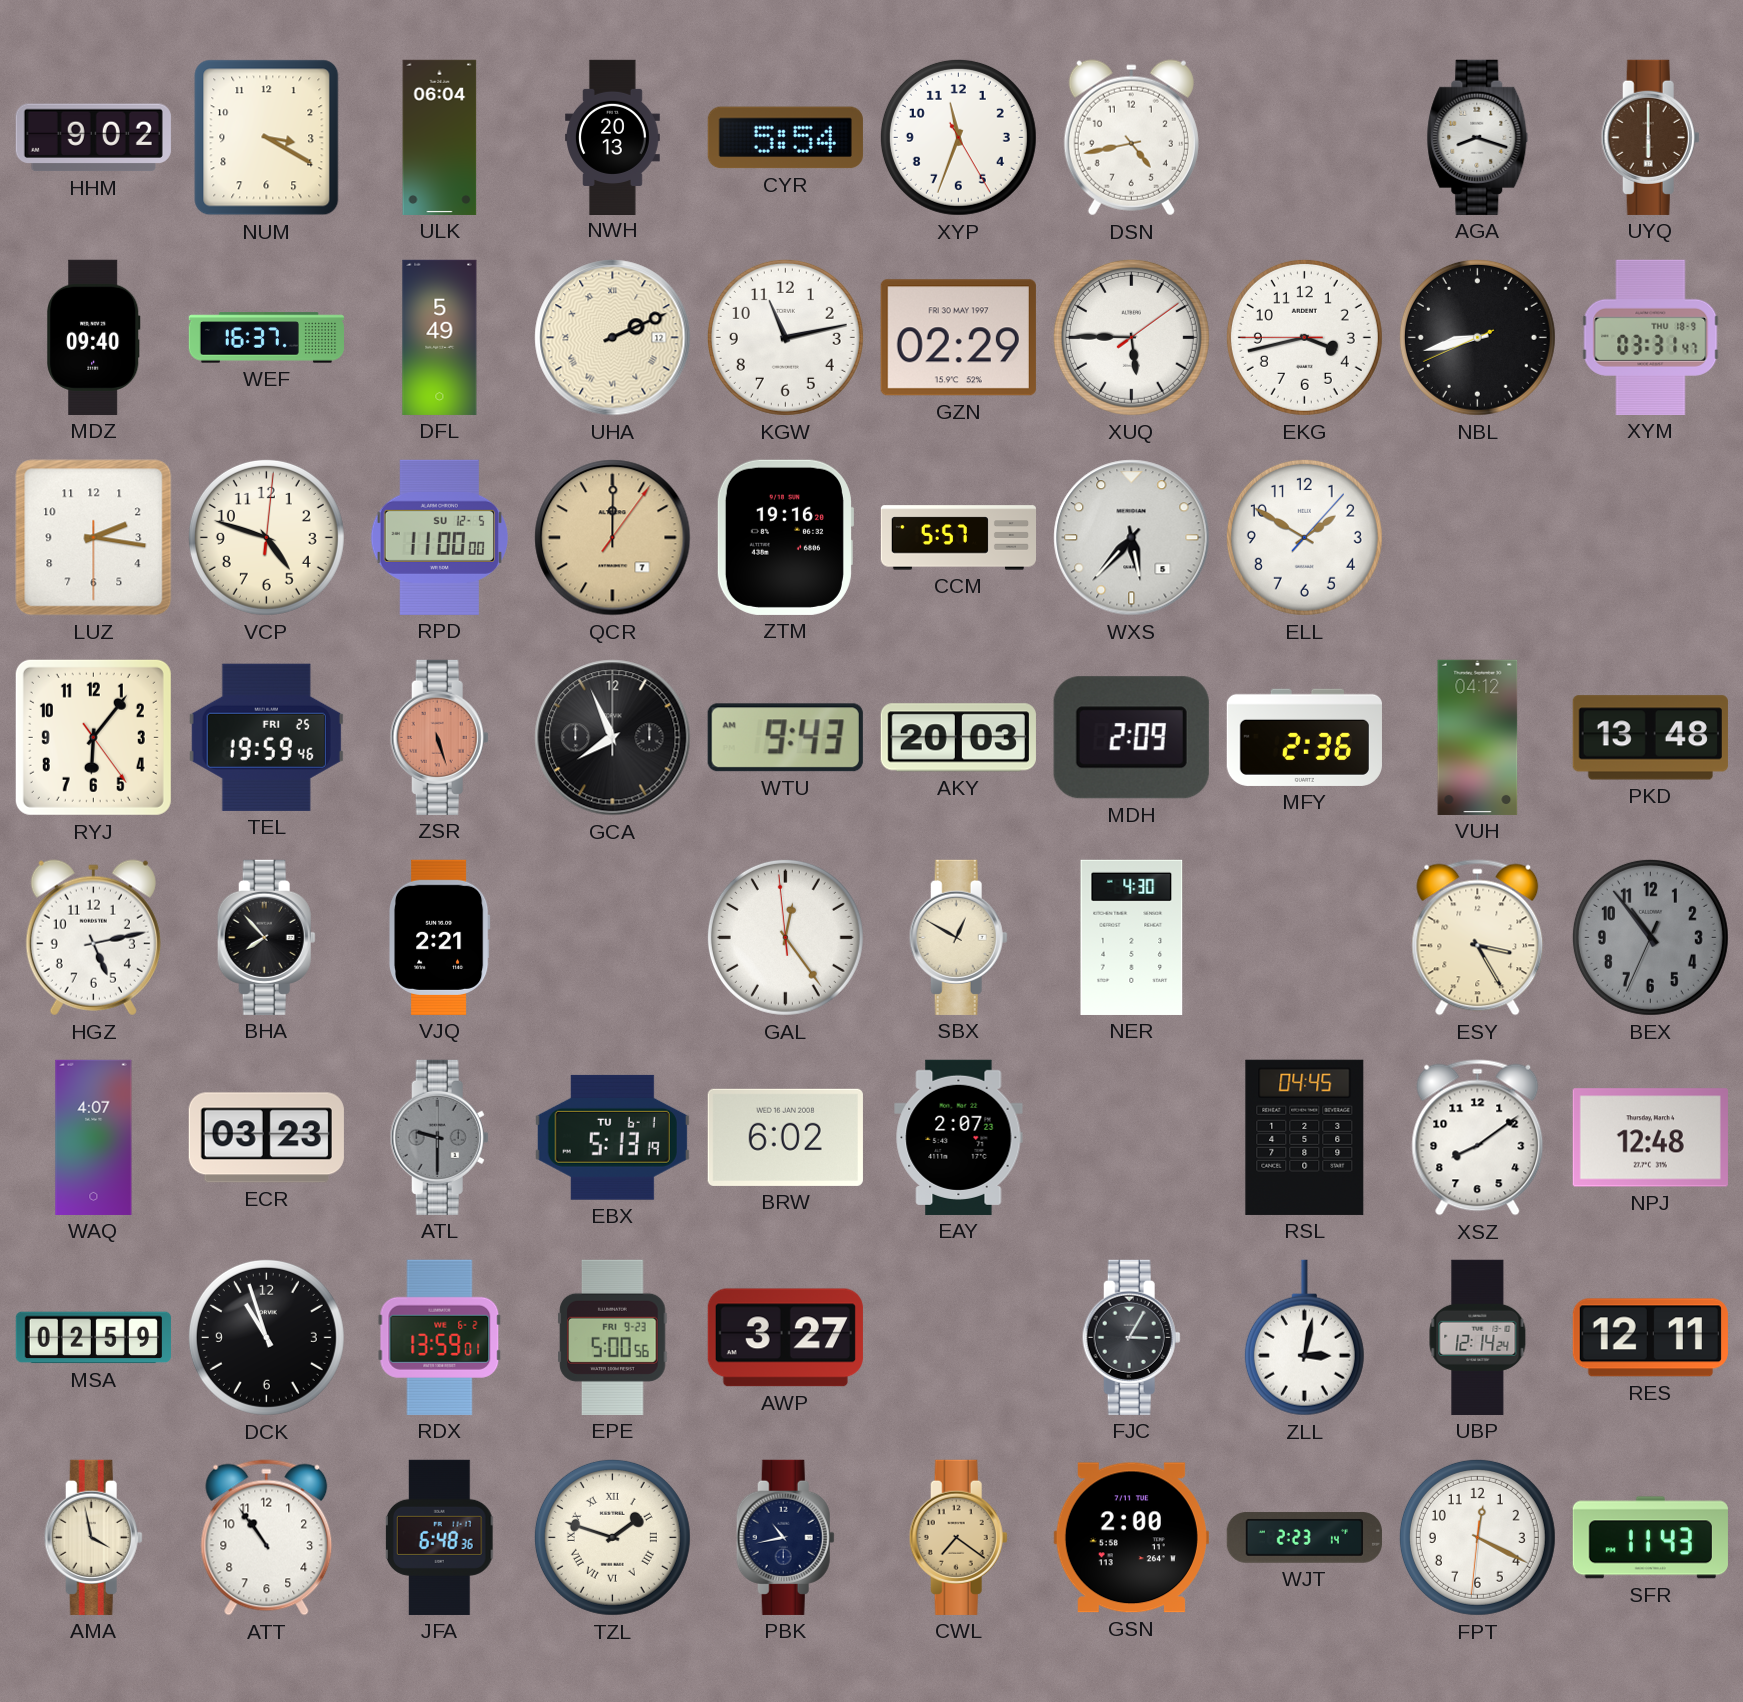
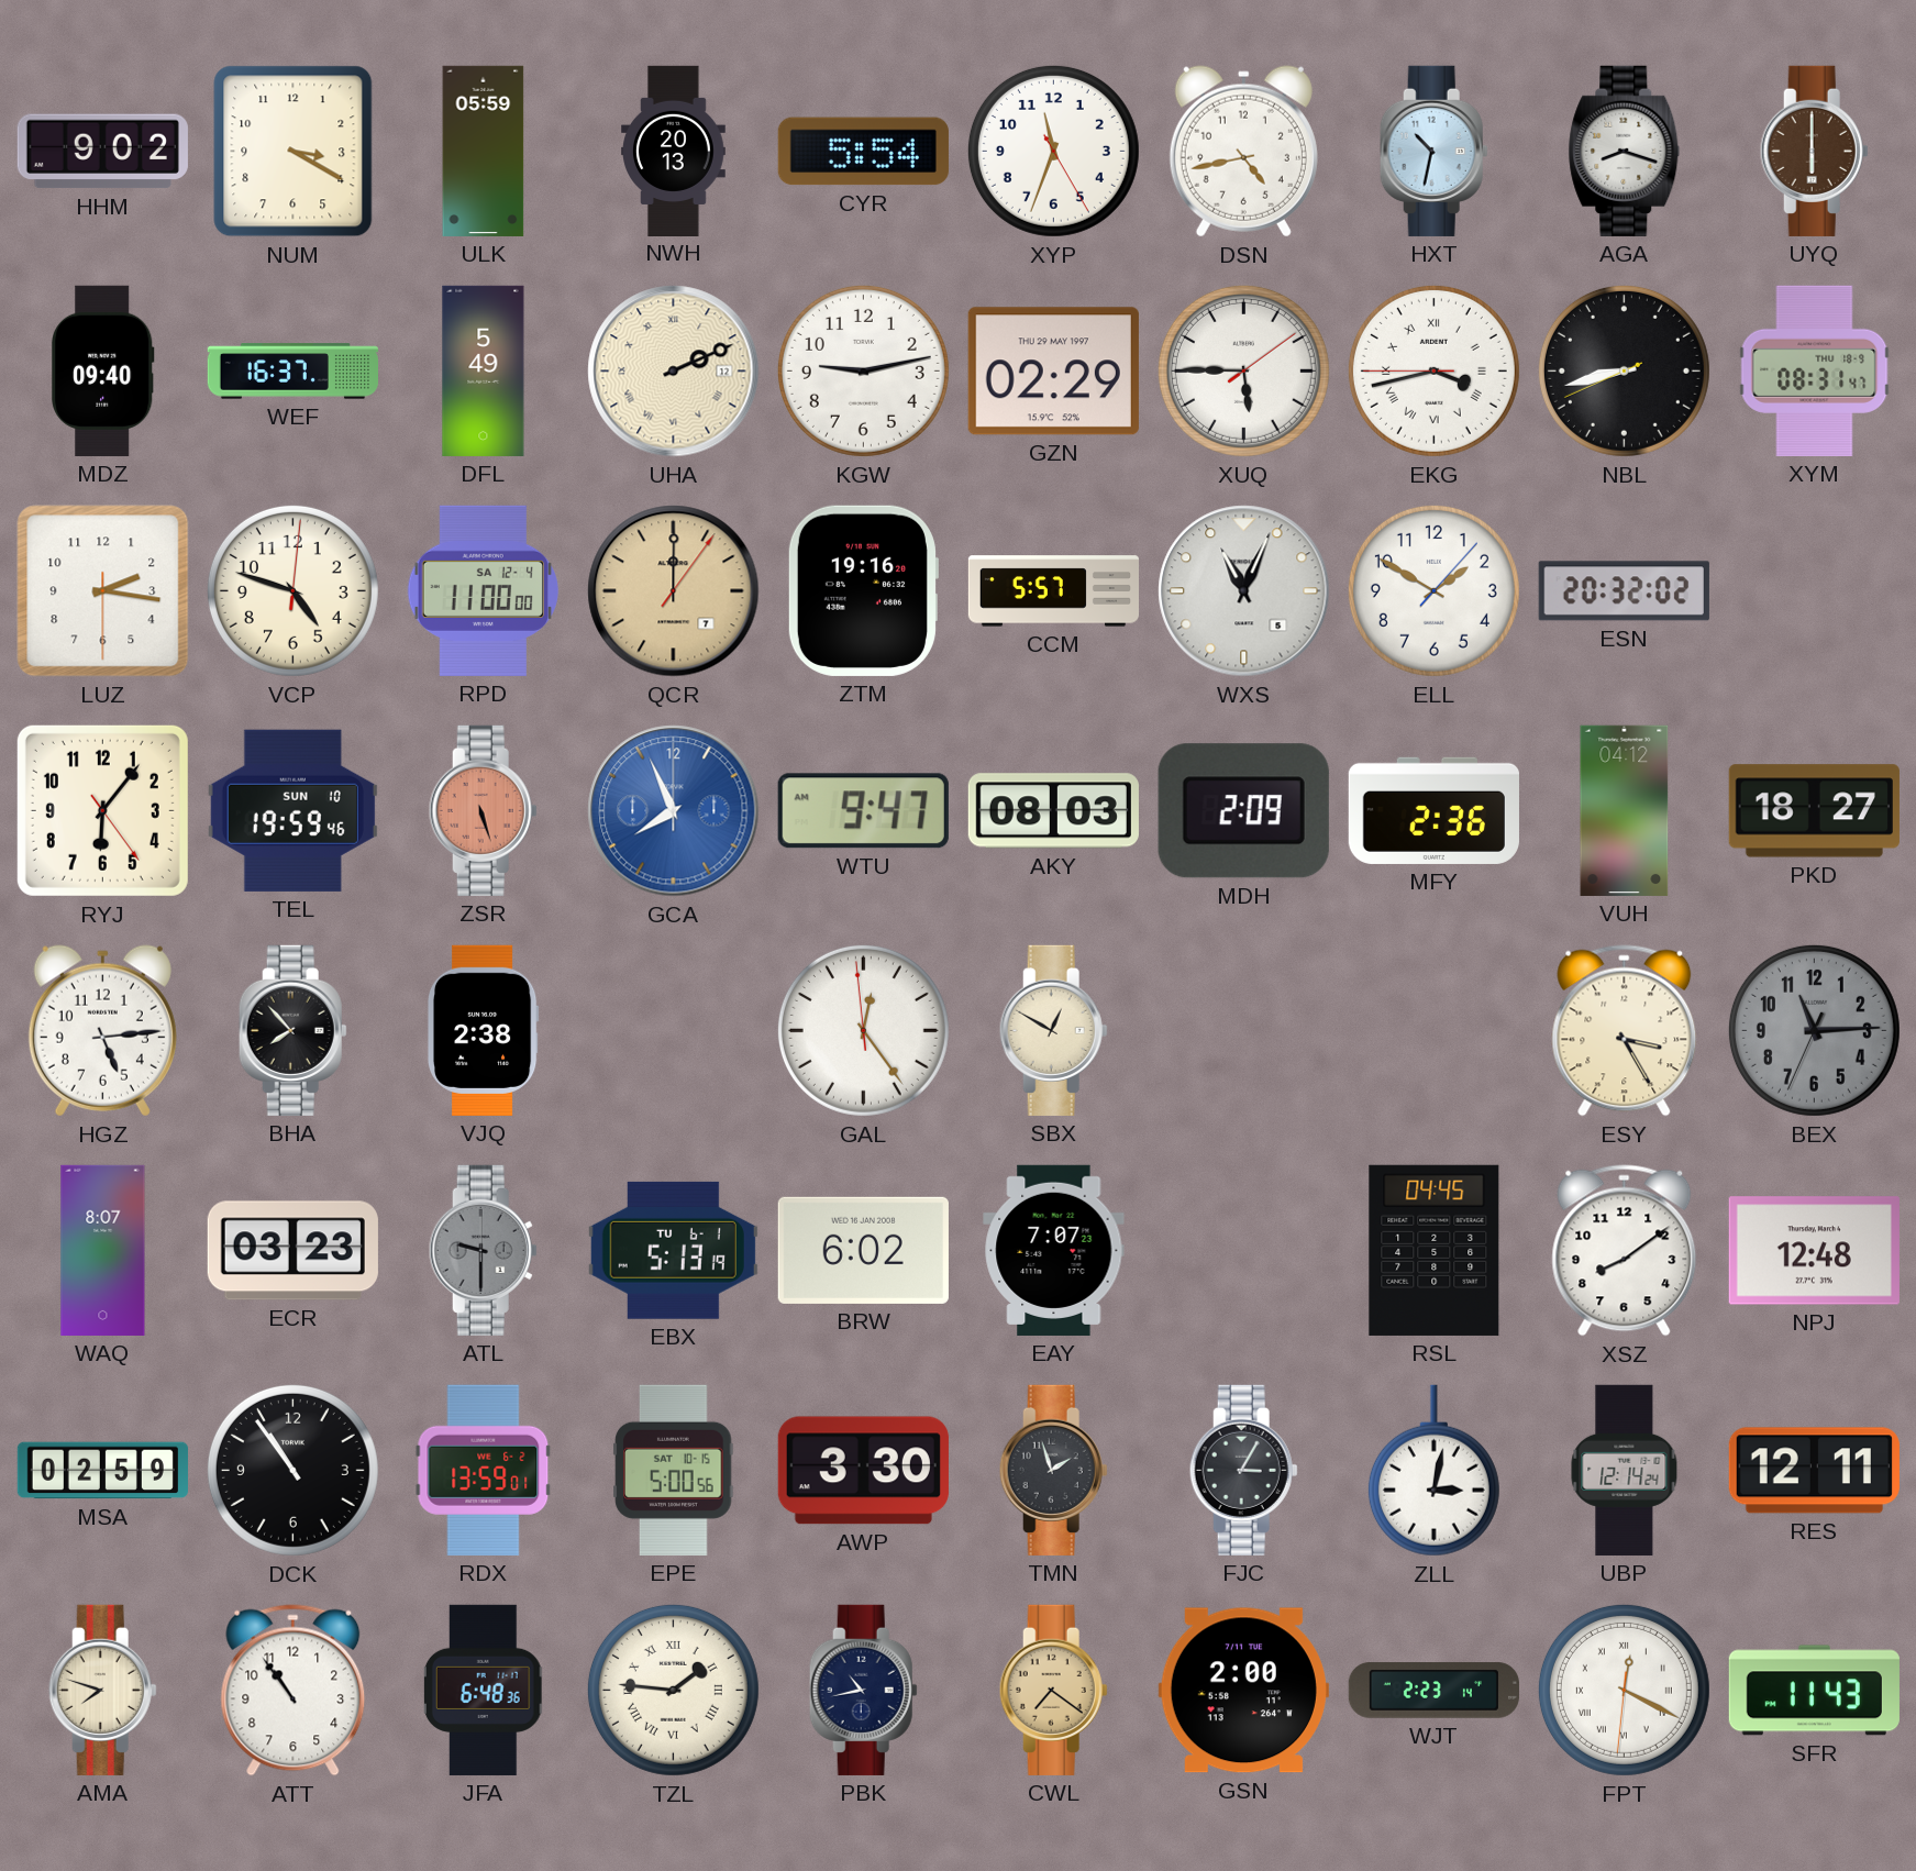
ULK: 06:04 -> 05:59
HXT: none -> 10:32
KGW: 11:13 -> 9:13
GZN date: FRI 30 MAY 1997 -> THU 29 MAY 1997
EKG numerals: Arabic -> Roman
XYM: 03:31 -> 08:31
RPD date: SU 12-5 -> SA 12-4
WXS: 5:37 -> 11:04
ESN: none -> 20:32
TEL date: FRI 25 -> SUN 10
GCA dial: black -> blue
WTU: 9:43 -> 9:47
AKY: 20:03 -> 08:03
PKD: 13:48 -> 18:27
HGZ: 5:13 -> 5:14
VJQ: 2:21 -> 2:38
NER: 4:30 -> none
BEX: 10:53 -> 11:14
WAQ: 4:07 -> 8:07
EAY: 2:07 -> 7:07
DCK: 10:57 -> 10:54
EPE date: FRI 9-23 -> SAT 10-15
AWP: 3:27 -> 3:30
TMN: none -> 1:57
AMA: 3:58 -> 7:48
TZL: 1:48 -> 1:46
FPT numerals: Arabic -> Roman
